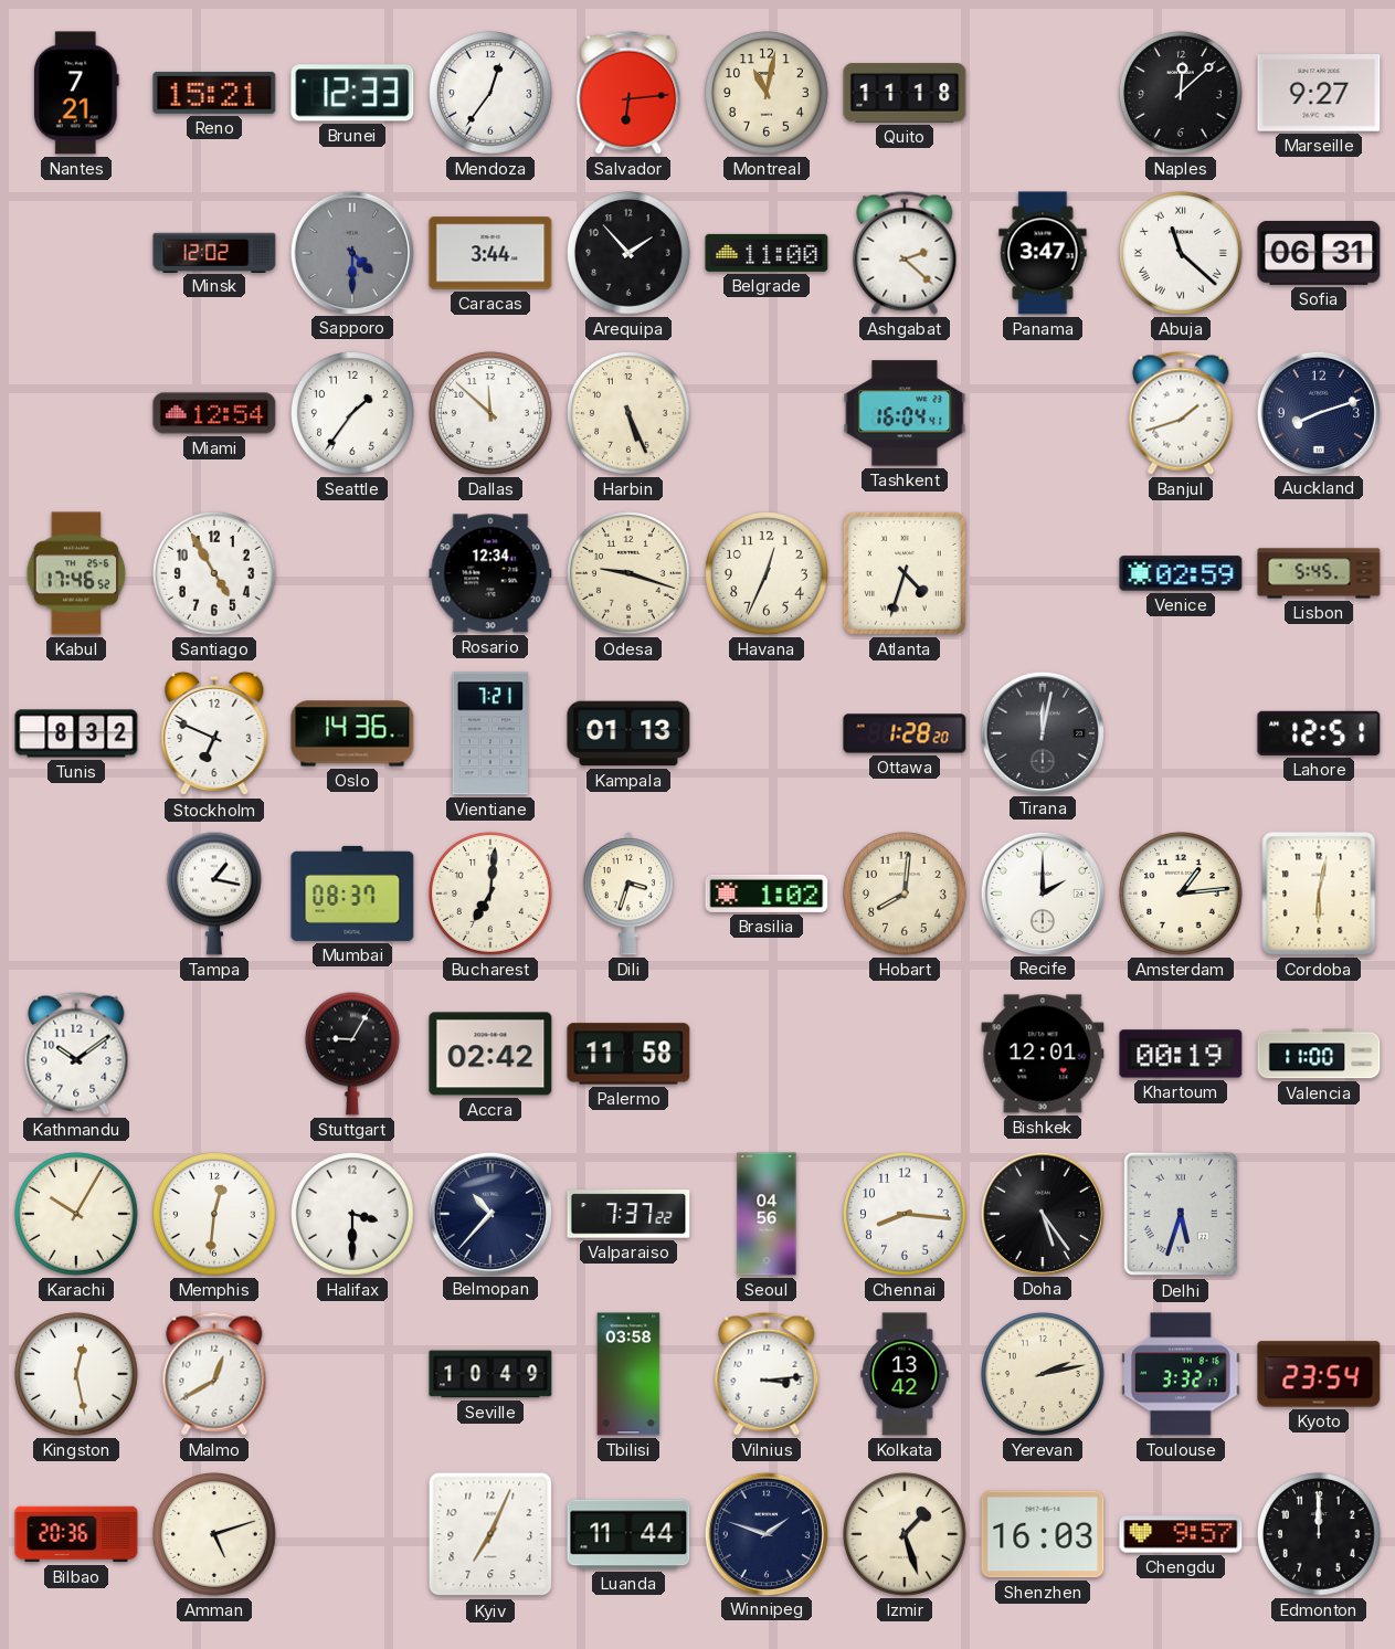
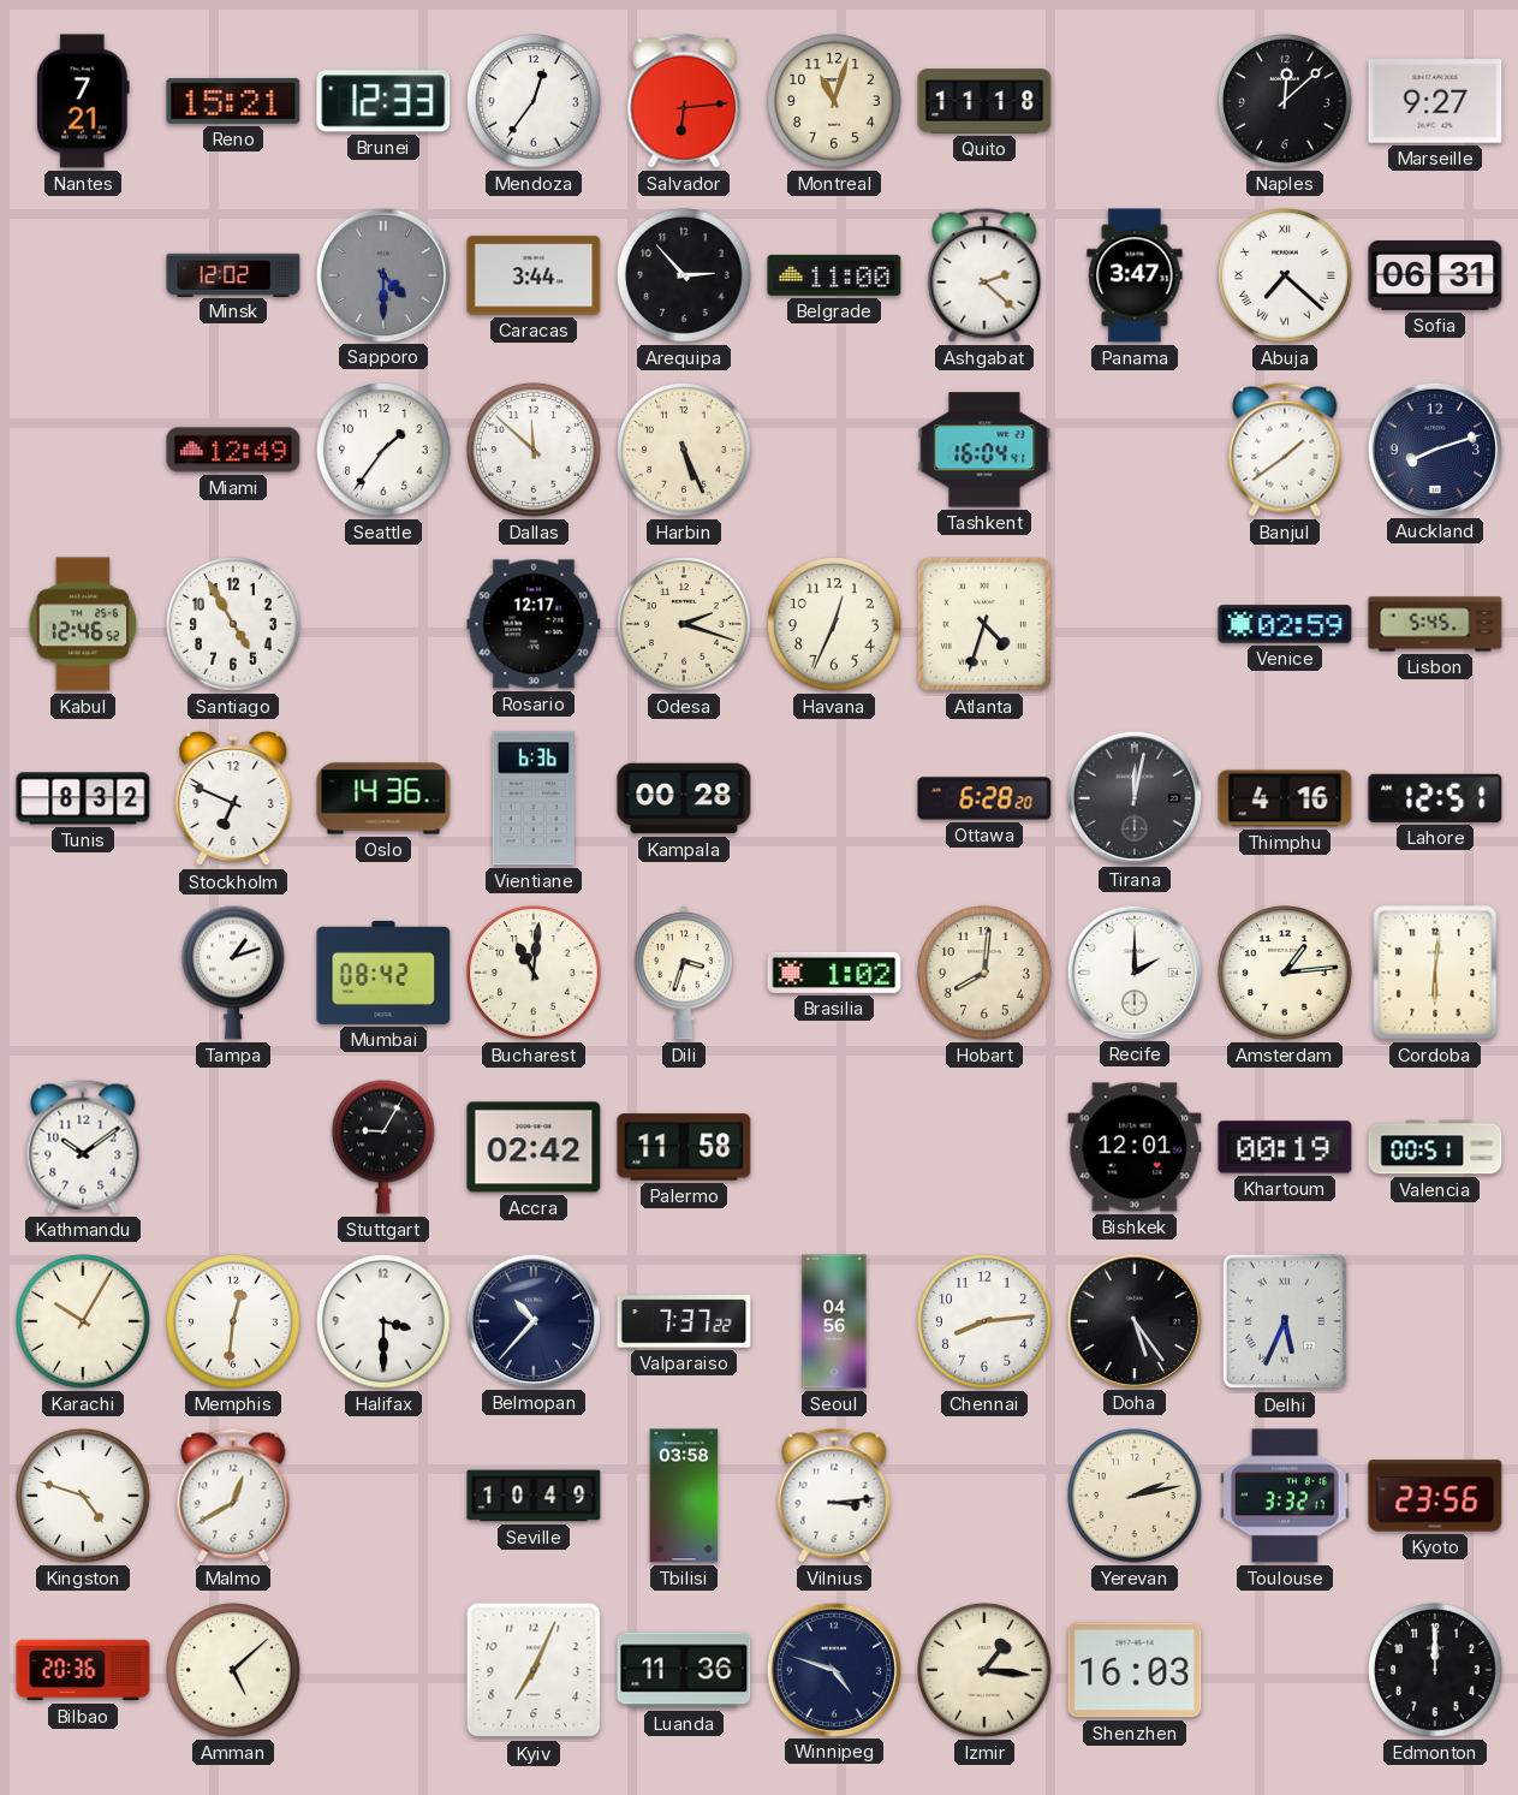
Montreal: 11:02 -> 11:03
Arequipa: 1:53 -> 2:53
Abuja: 11:22 -> 7:22
Miami: 12:54 -> 12:49
Banjul: 1:42 -> 1:39
Kabul: 17:46 -> 12:46
Rosario: 12:34 -> 12:17
Odesa: 9:18 -> 2:18
Vientiane: 7:21 -> 6:36
Kampala: 01:13 -> 00:28
Ottawa: 1:28 -> 6:28
Thimphu: none -> 4:16
Tampa: 1:17 -> 1:12
Mumbai: 08:37 -> 08:42
Bucharest: 7:01 -> 11:01
Cordoba: 6:02 -> 6:01
Valencia: 11:00 -> 00:51
Chennai: 8:16 -> 8:14
Delhi: 5:33 -> 5:34
Kingston: 12:28 -> 4:48
Kolkata: 13:42 -> none
Kyoto: 23:54 -> 23:56
Amman: 5:12 -> 5:08
Luanda: 11:44 -> 11:36
Winnipeg: 1:48 -> 4:48
Izmir: 1:27 -> 1:16
Chengdu: 9:57 -> none
